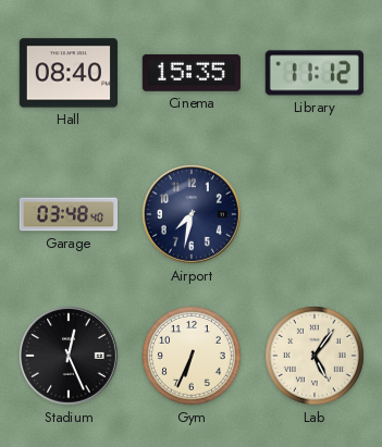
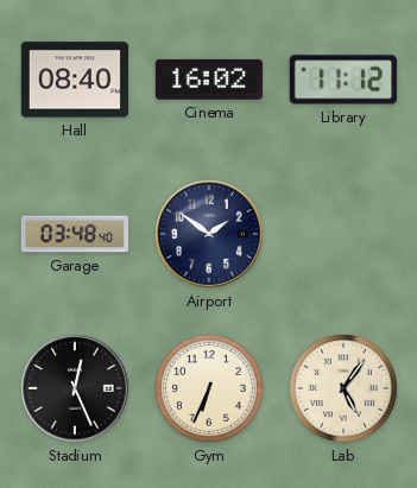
Cinema: 15:35 -> 16:02
Airport: 7:32 -> 1:51
